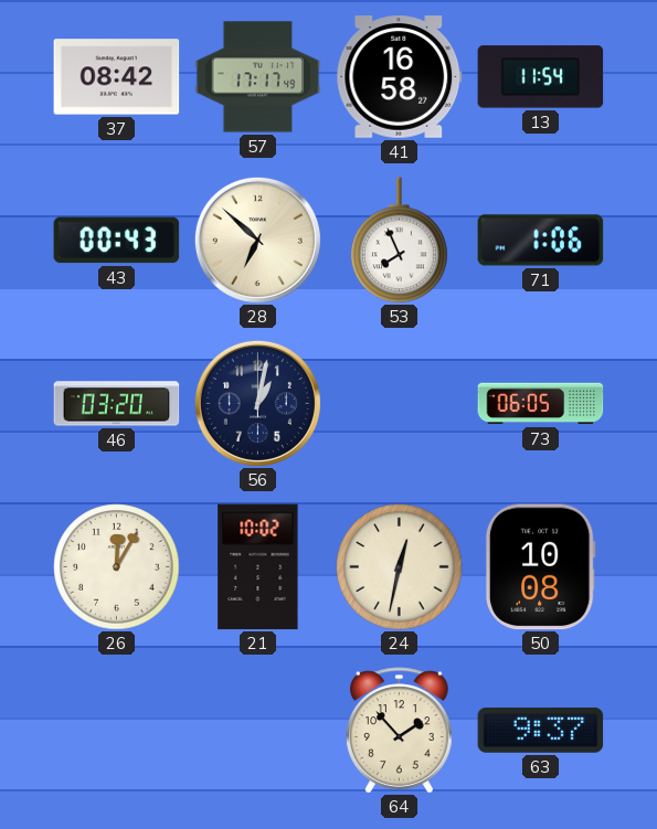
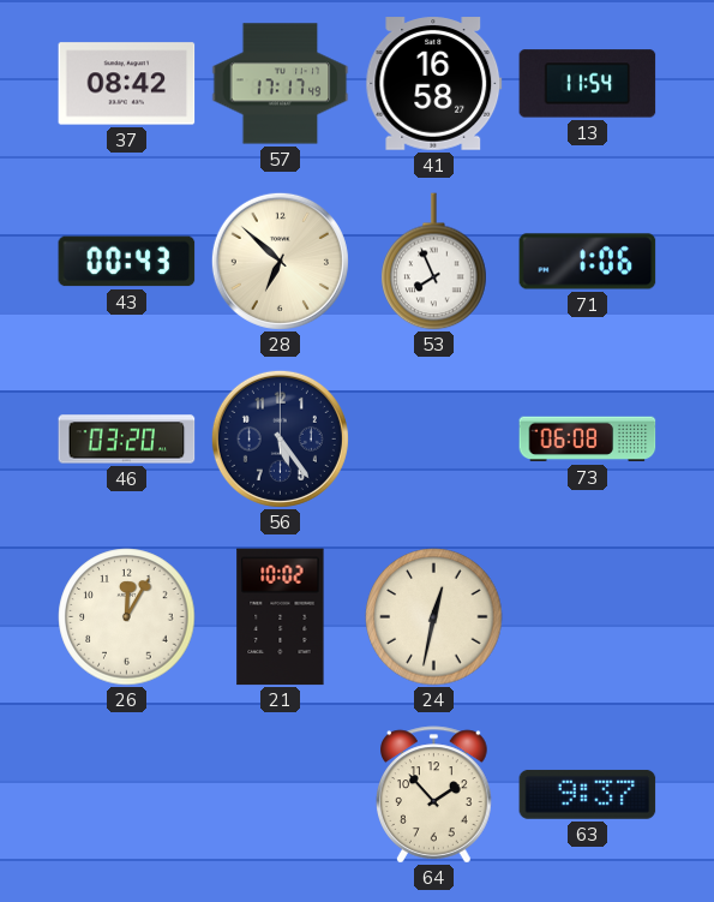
56: 1:02 -> 5:24
73: 06:05 -> 06:08
50: 10:08 -> none
